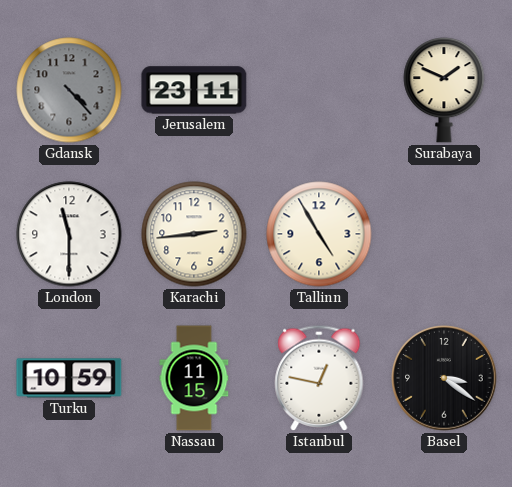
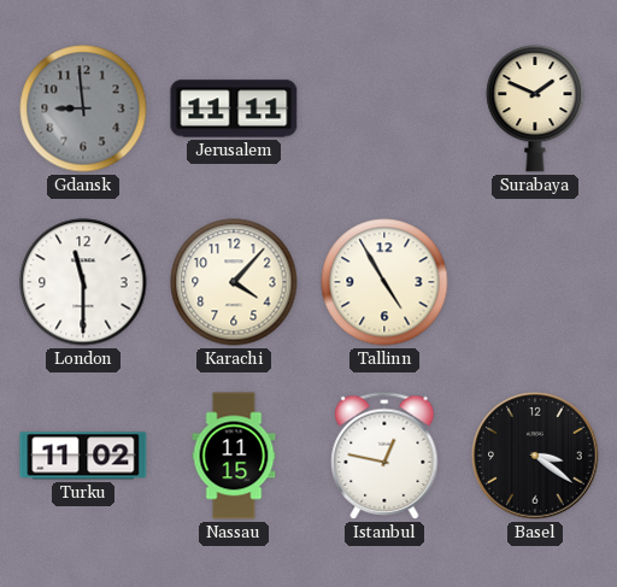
Gdansk: 4:23 -> 8:59
Jerusalem: 23:11 -> 11:11
Karachi: 2:44 -> 4:07
Turku: 10:59 -> 11:02
